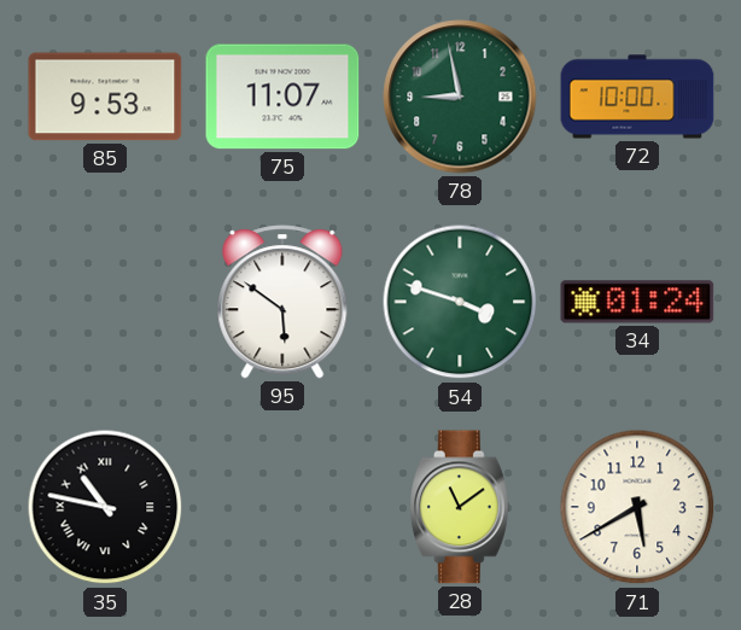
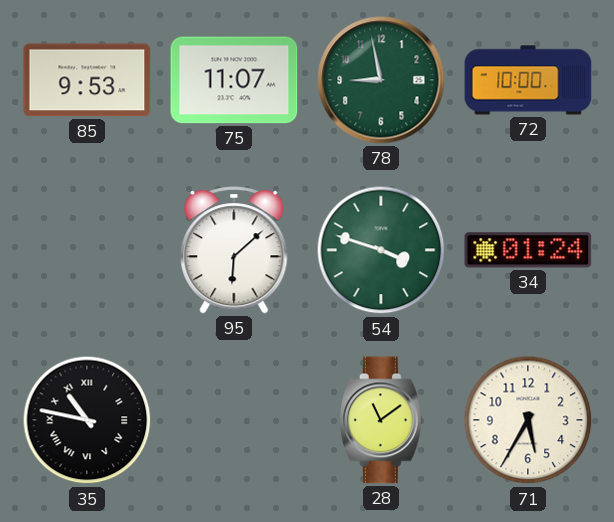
95: 5:51 -> 6:08
71: 5:40 -> 5:35
